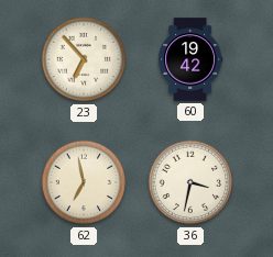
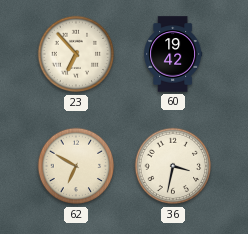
62: 6:58 -> 6:50
